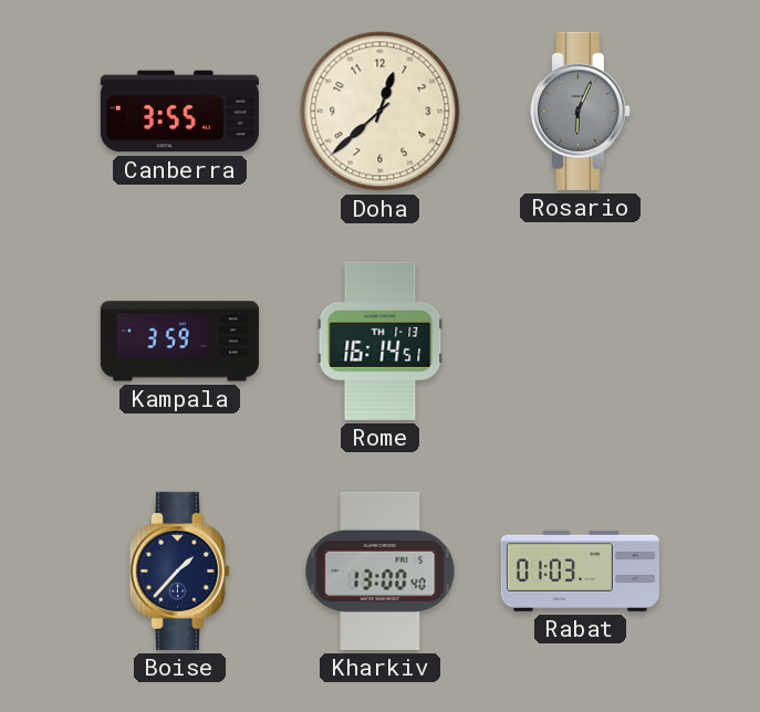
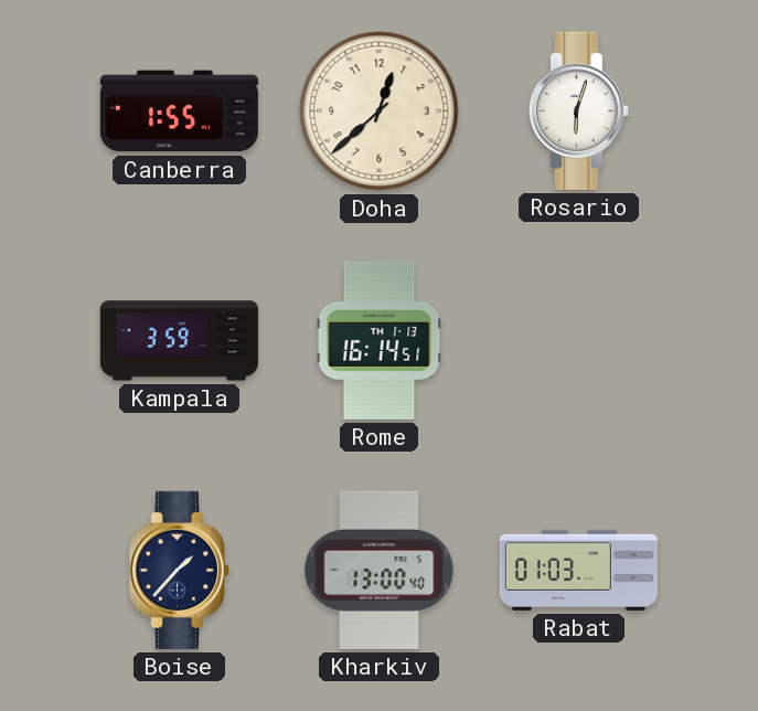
Canberra: 3:55 -> 1:55
Rosario: 6:04 -> 6:03
Rosario dial: grey -> white
